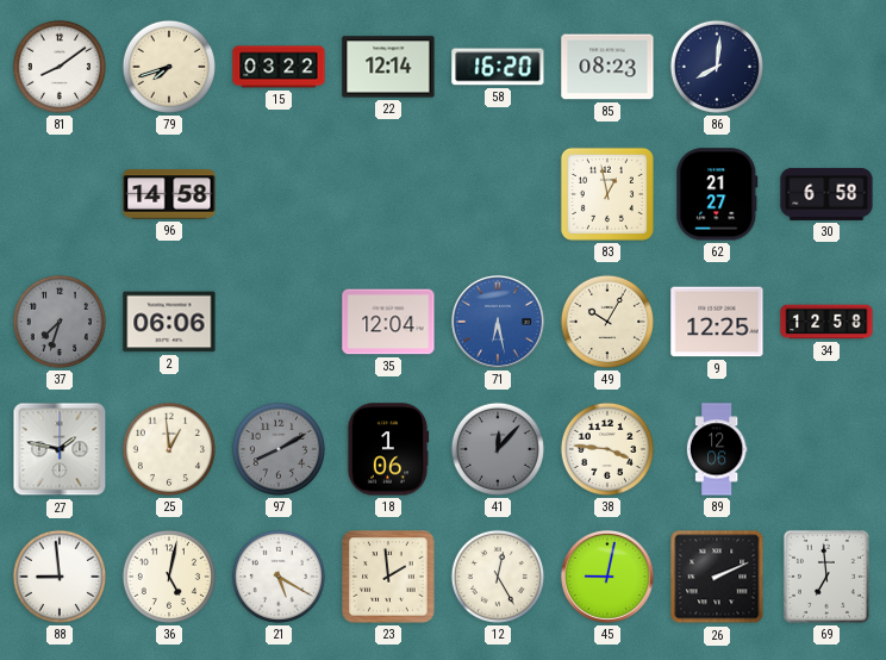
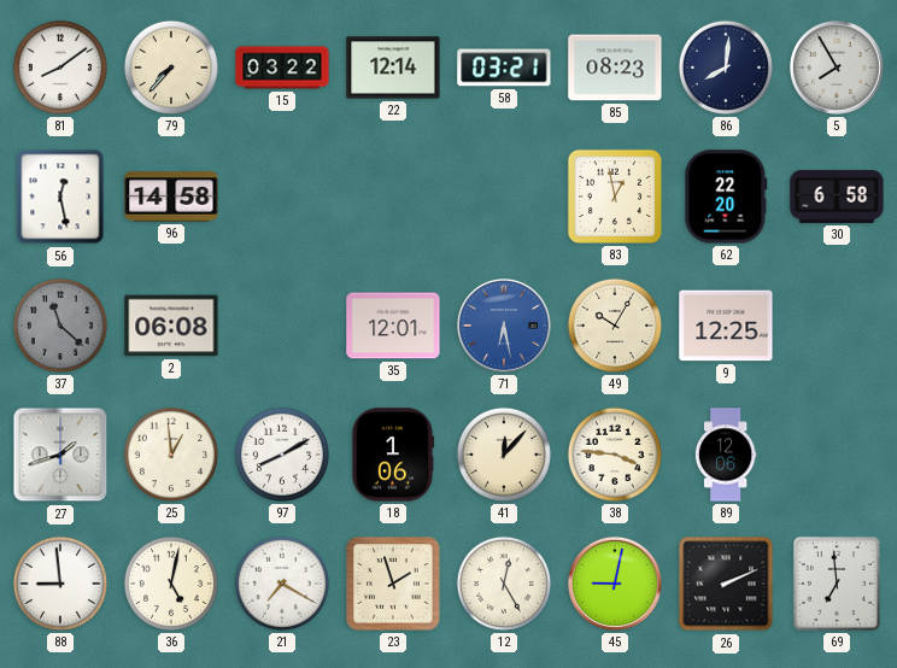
79: 7:42 -> 7:37
58: 16:20 -> 03:21
5: none -> 7:55
56: none -> 12:28
62: 21:27 -> 22:20
37: 7:33 -> 11:22
2: 06:06 -> 06:08
35: 12:04 -> 12:01
34: 12:58 -> none
27: 1:47 -> 1:42
97 dial: grey -> white
41 dial: grey -> cream
21: 5:20 -> 7:20
23: 1:59 -> 1:57
